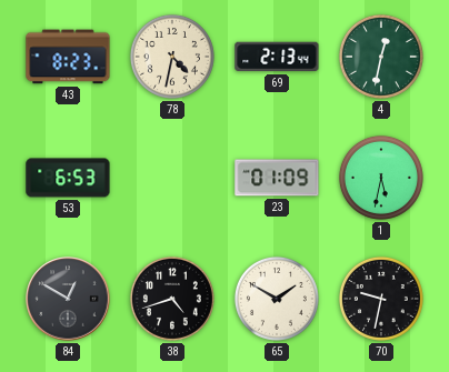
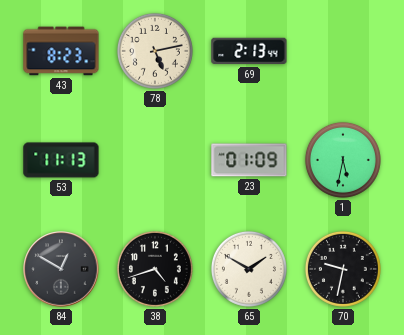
78: 4:32 -> 5:13
4: 12:32 -> none
53: 6:53 -> 11:13
